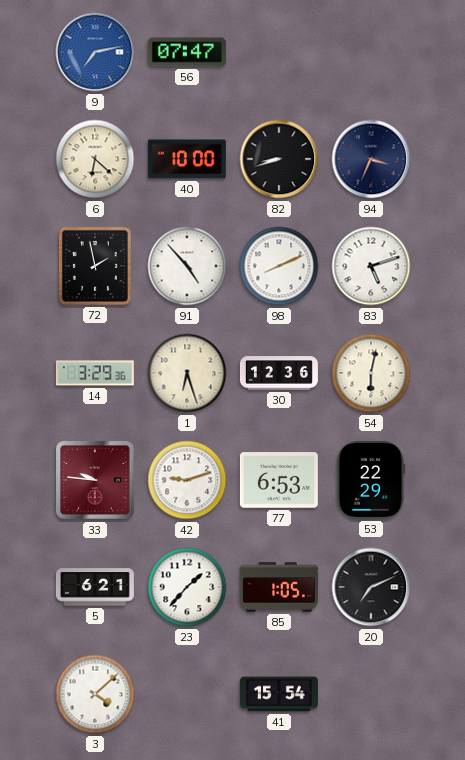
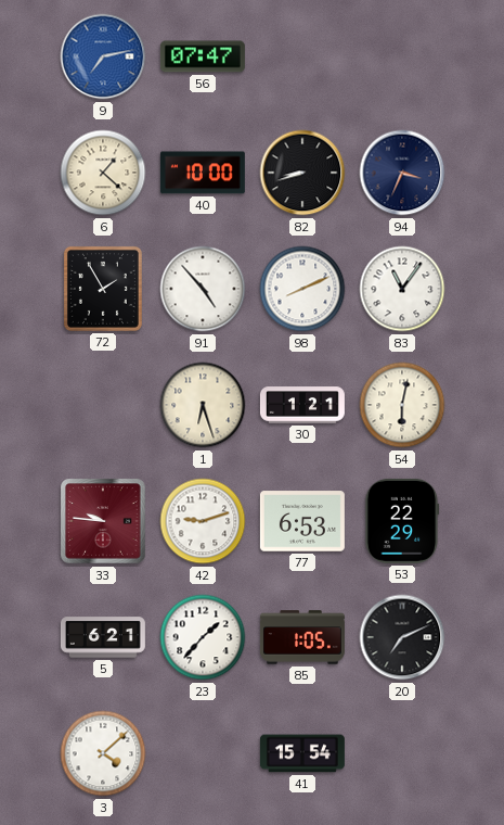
6: 6:22 -> 1:22
72: 1:58 -> 1:55
83: 5:12 -> 11:06
14: 3:29 -> none
30: 12:36 -> 1:21
